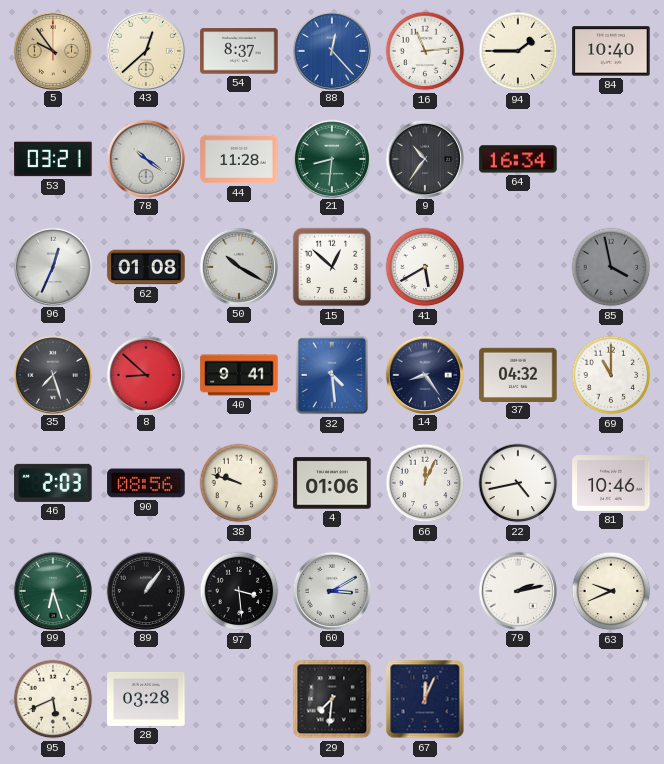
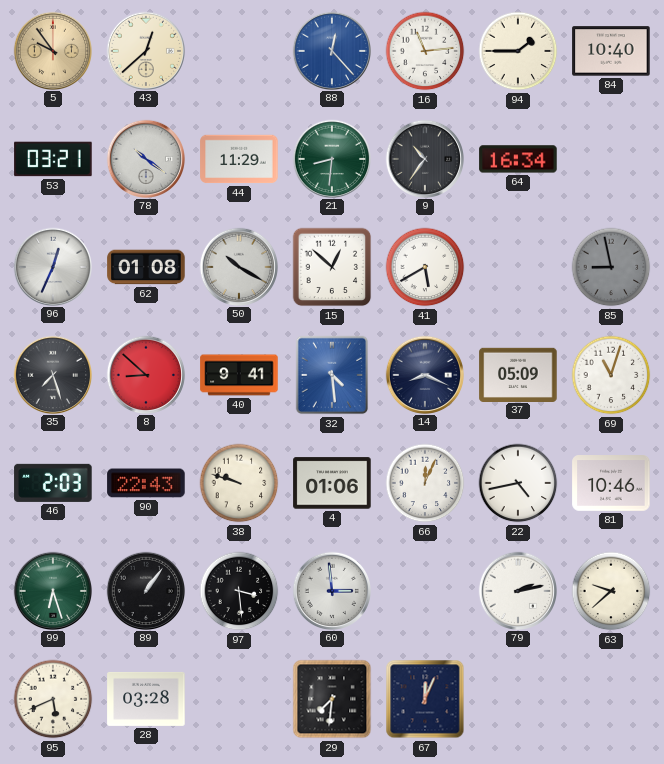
54: 8:37 -> none
44: 11:28 -> 11:29
85: 3:58 -> 8:58
14: 8:24 -> 8:19
37: 04:32 -> 05:09
69: 11:00 -> 11:03
90: 08:56 -> 22:43
60: 3:10 -> 2:59
63: 9:41 -> 9:38
